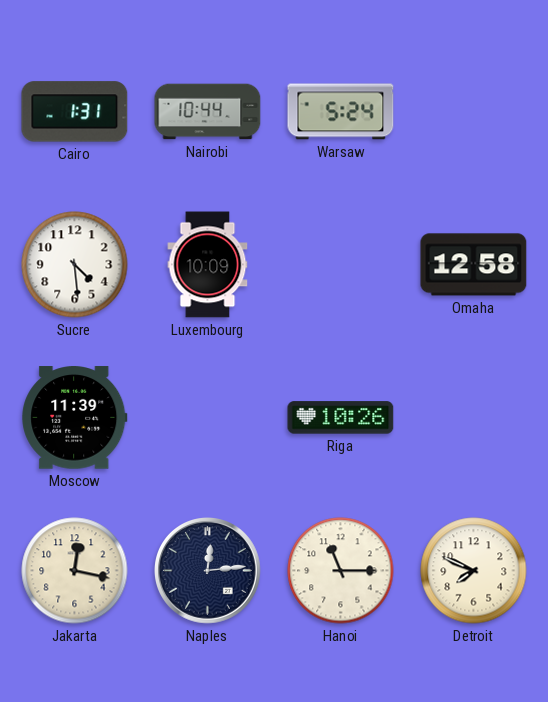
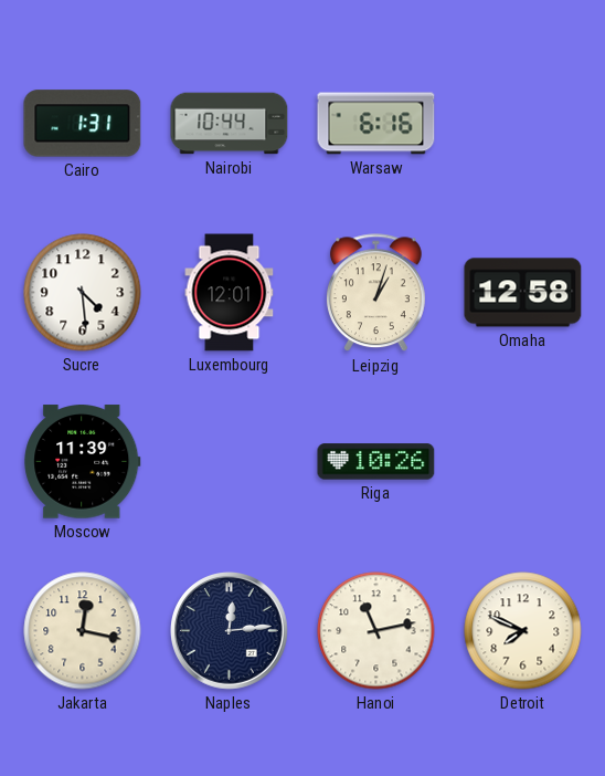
Warsaw: 5:24 -> 6:16
Luxembourg: 10:09 -> 12:01
Leipzig: none -> 1:03
Hanoi: 11:15 -> 11:13
